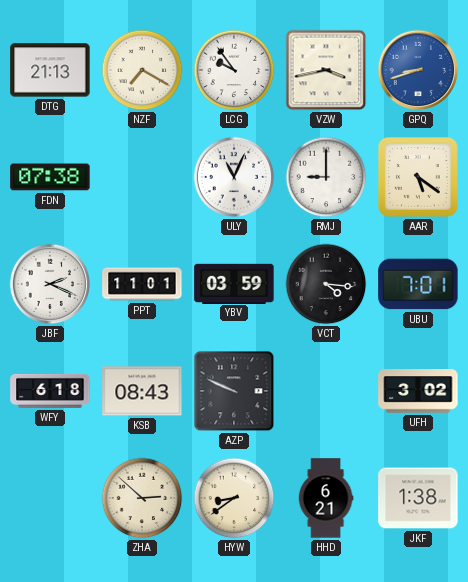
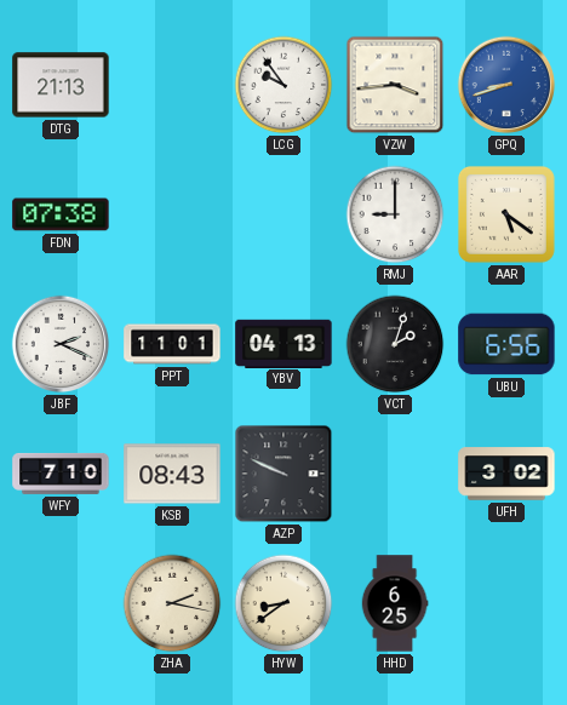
NZF: 7:20 -> none
VZW: 3:43 -> 3:44
ULY: 11:04 -> none
YBV: 03:59 -> 04:13
VCT: 4:16 -> 2:03
UBU: 7:01 -> 6:56
WFY: 6:18 -> 7:10
ZHA: 2:52 -> 2:17
HHD: 6:21 -> 6:25
JKF: 1:38 -> none
